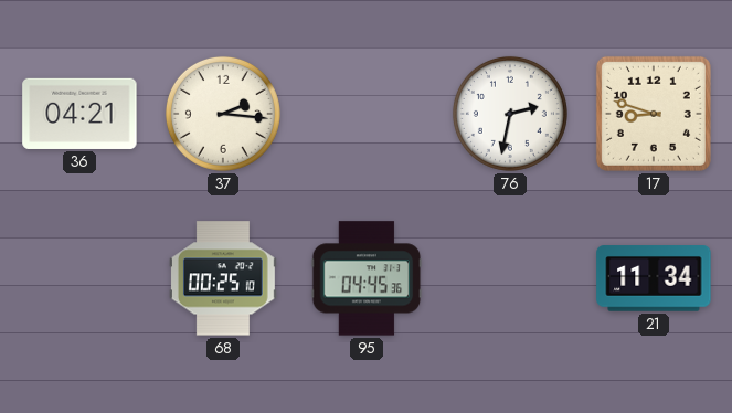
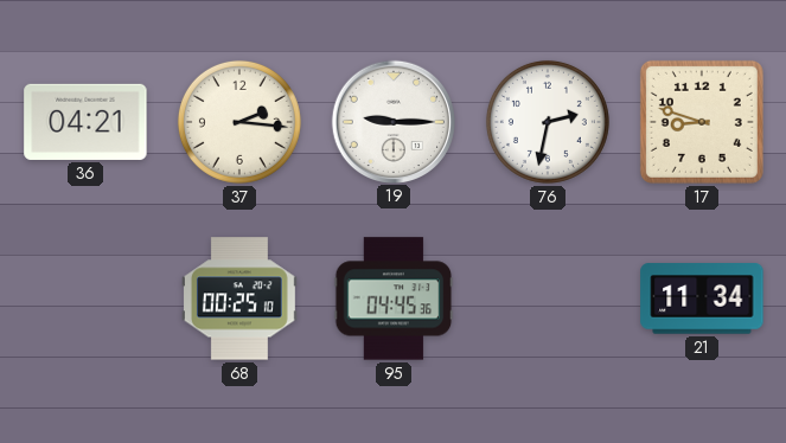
19: none -> 9:15
